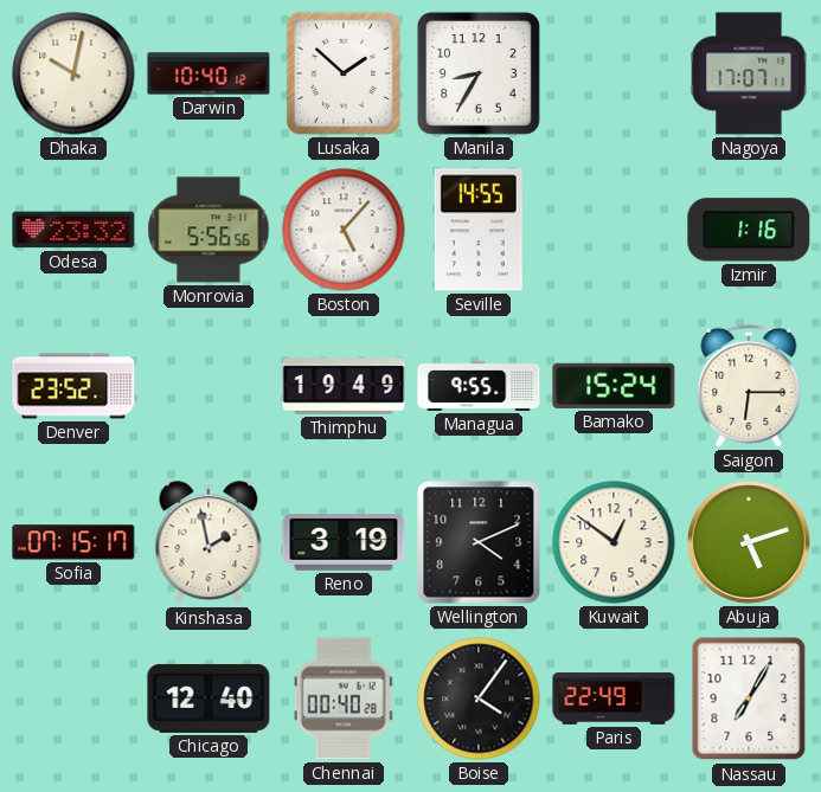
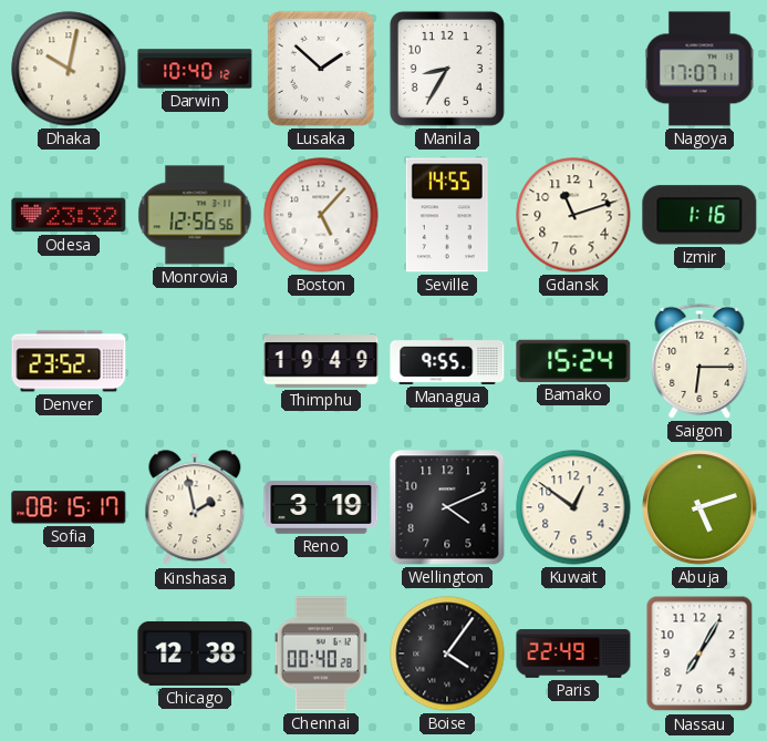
Monrovia: 5:56 -> 12:56
Gdansk: none -> 11:12
Sofia: 07:15 -> 08:15
Chicago: 12:40 -> 12:38
